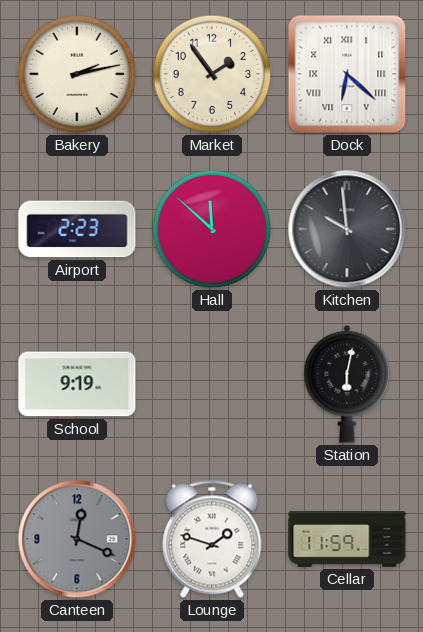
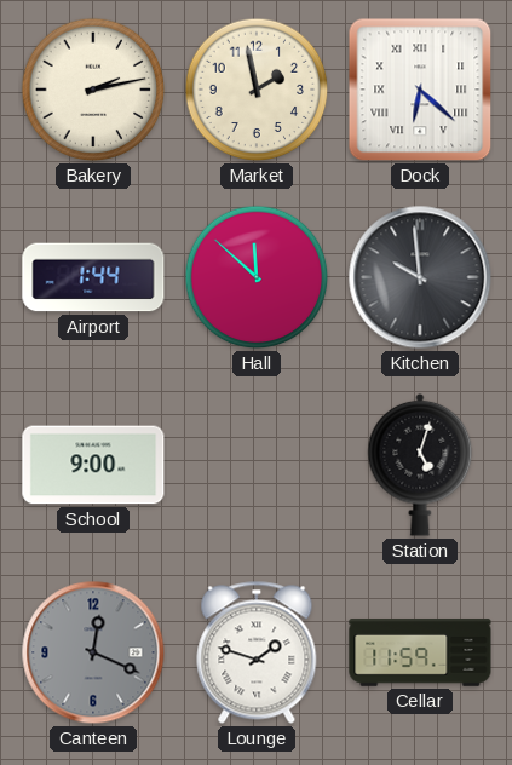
Market: 1:54 -> 1:58
Airport: 2:23 -> 1:44
School: 9:19 -> 9:00
Station: 6:02 -> 5:03
